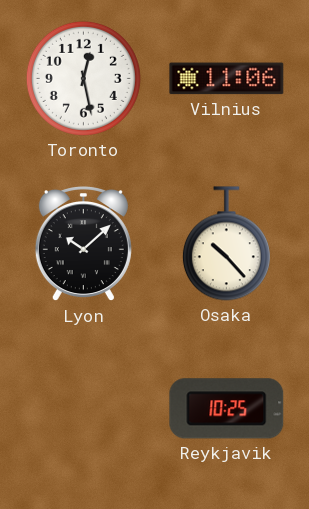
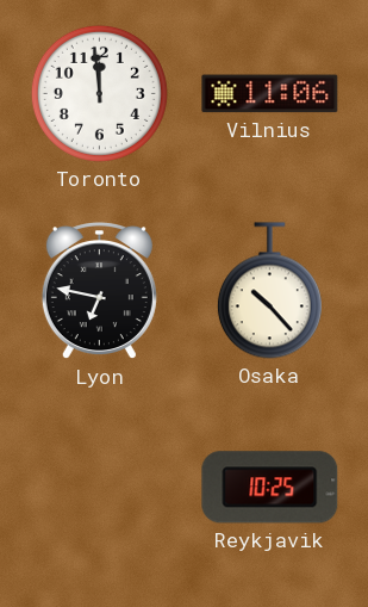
Toronto: 12:28 -> 11:59
Lyon: 10:08 -> 6:47
